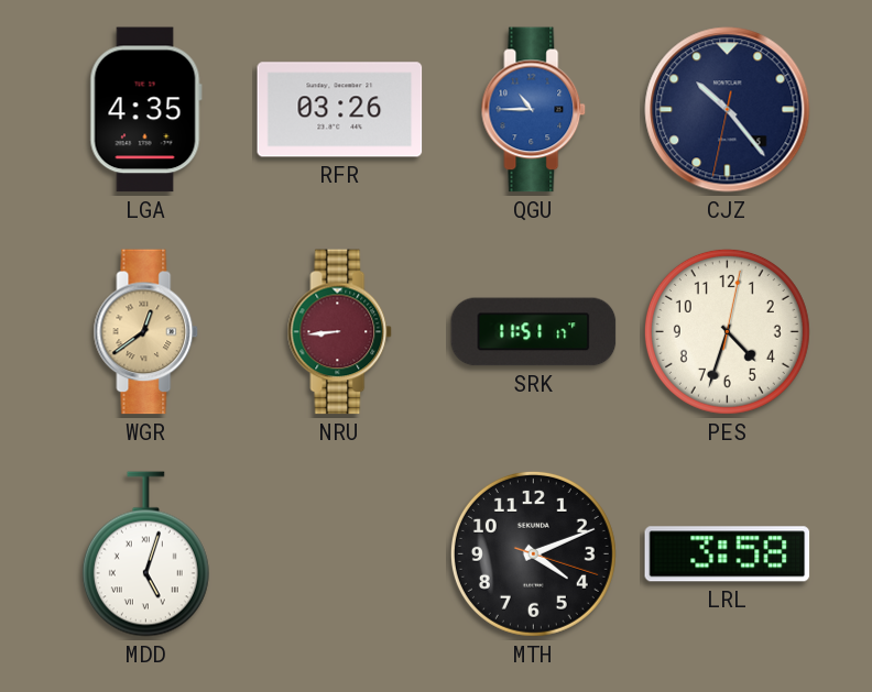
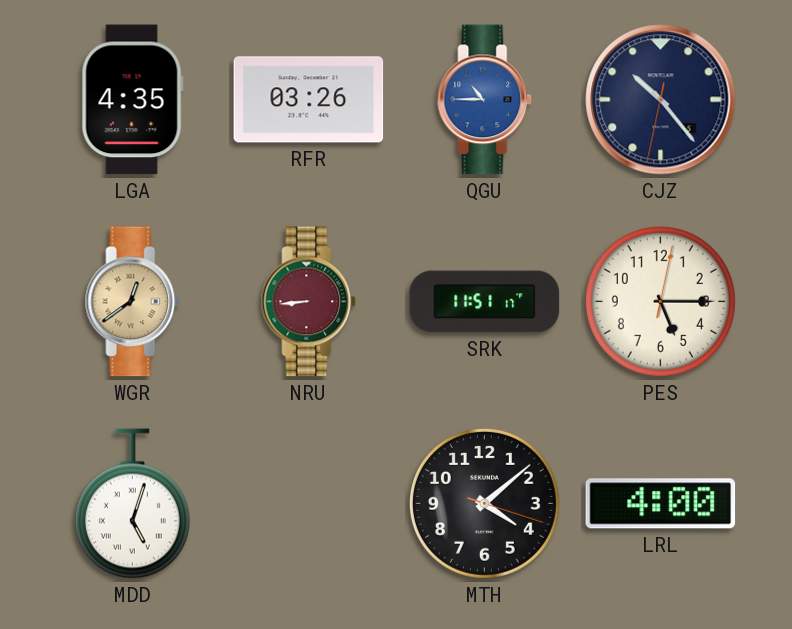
PES: 4:33 -> 5:15
MTH: 4:11 -> 4:08
LRL: 3:58 -> 4:00
